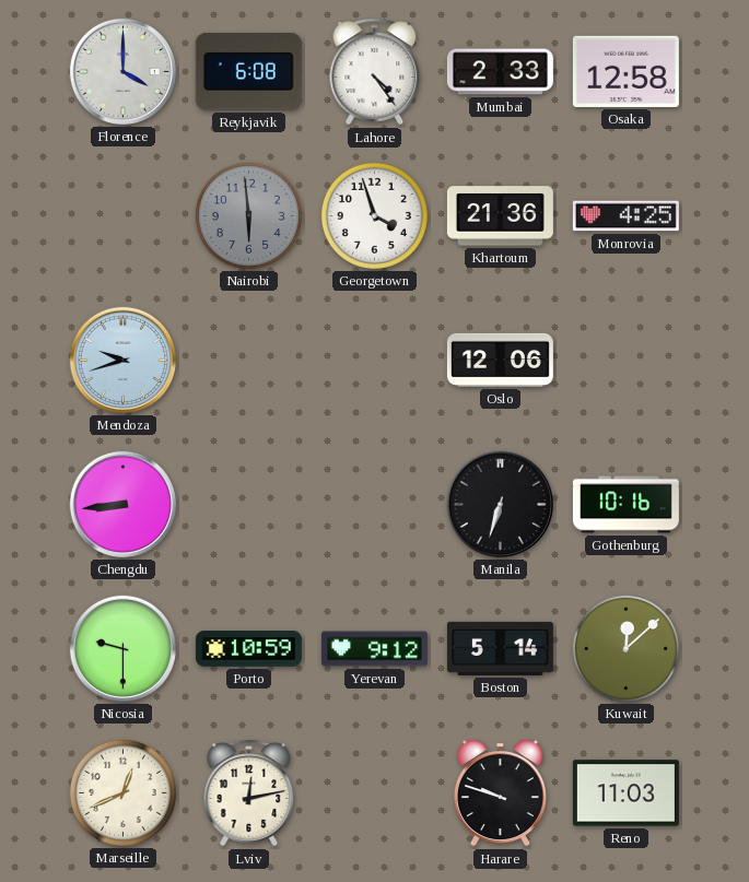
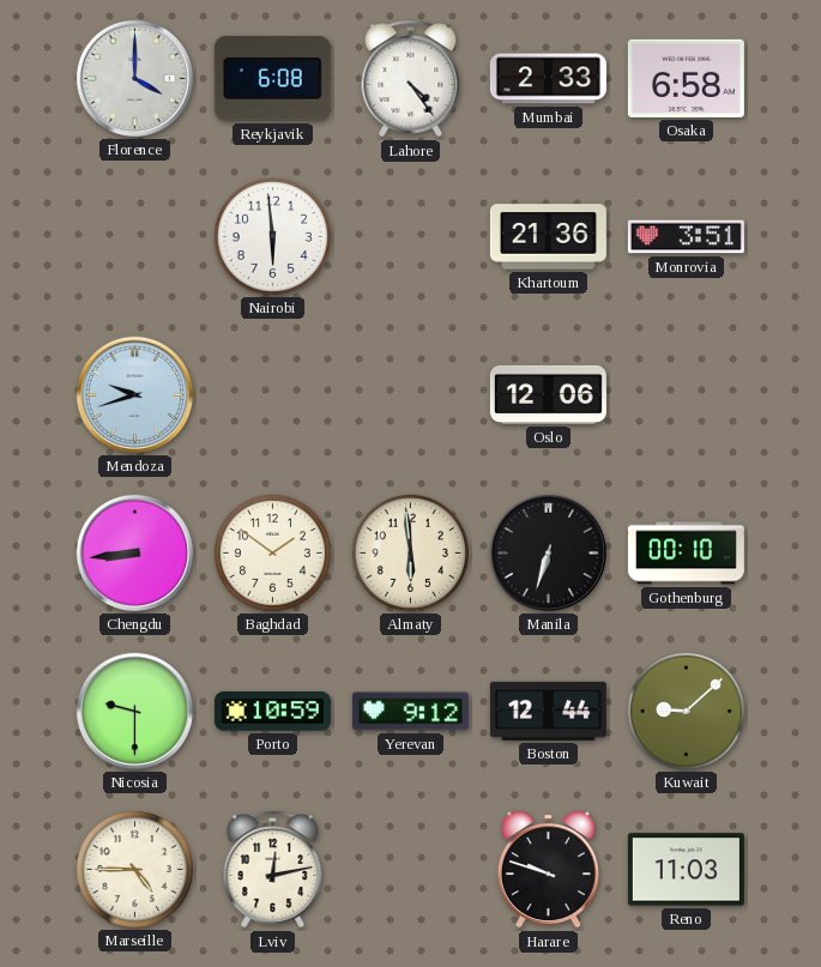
Osaka: 12:58 -> 6:58
Nairobi dial: grey -> white
Georgetown: 3:57 -> none
Monrovia: 4:25 -> 3:51
Baghdad: none -> 1:51
Almaty: none -> 5:59
Gothenburg: 10:16 -> 00:10
Boston: 5:14 -> 12:44
Kuwait: 12:08 -> 9:08
Marseille: 12:41 -> 4:45
